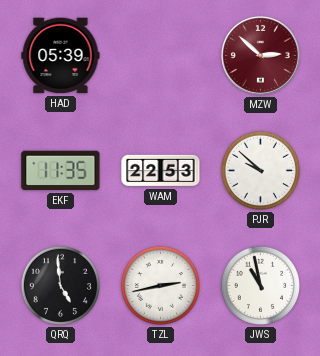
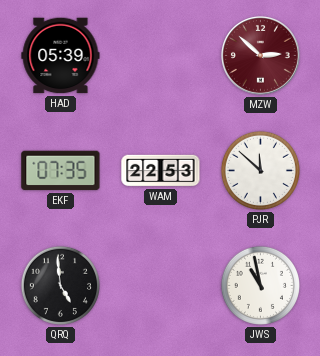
EKF: 11:35 -> 07:35
PJR: 9:52 -> 11:52
TZL: 2:43 -> none
